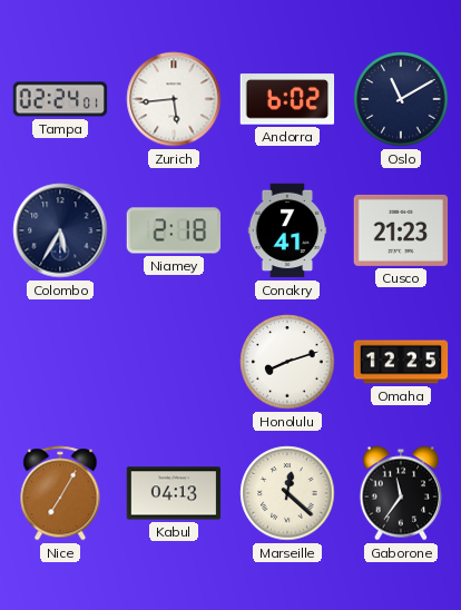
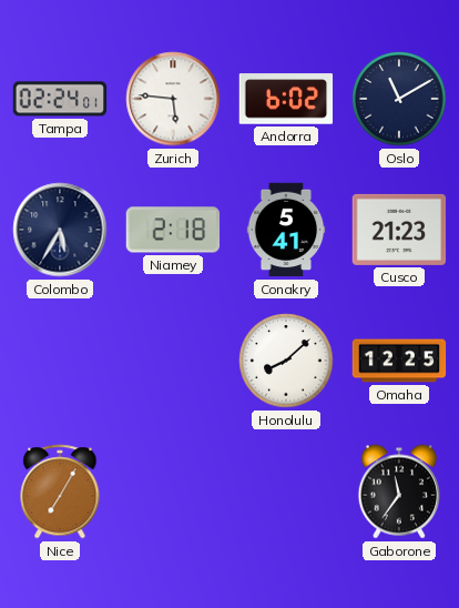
Zurich: 5:44 -> 5:46
Conakry: 7:41 -> 5:41
Honolulu: 8:12 -> 8:08
Kabul: 04:13 -> none
Marseille: 12:22 -> none
